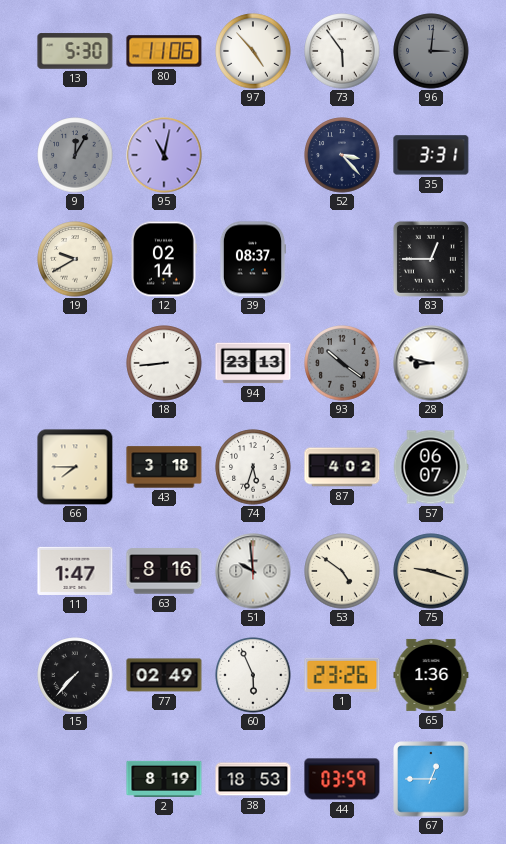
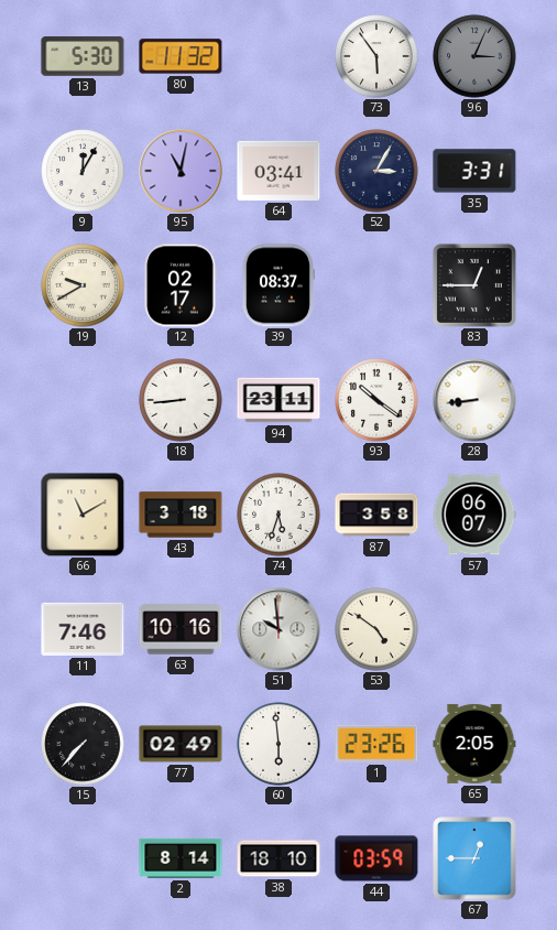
80: 11:06 -> 11:32
97: 4:53 -> none
96: 3:01 -> 3:04
9 dial: grey -> white
64: none -> 03:41
52: 3:23 -> 3:05
12: 02:14 -> 02:17
94: 23:13 -> 23:11
93 dial: grey -> white
28: 8:47 -> 8:44
66: 7:45 -> 11:10
87: 4:02 -> 3:58
11: 1:47 -> 7:46
63: 8:16 -> 10:16
75: 9:18 -> none
60: 5:56 -> 5:59
65: 1:36 -> 2:05
2: 8:19 -> 8:14
38: 18:53 -> 18:10
